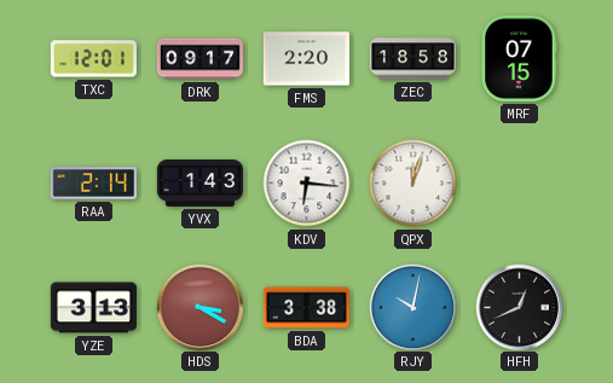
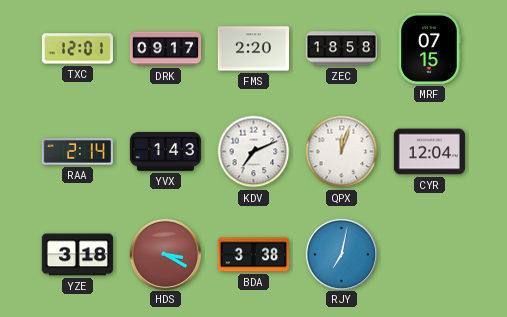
KDV: 6:16 -> 7:11
CYR: none -> 12:04
YZE: 3:13 -> 3:18
RJY: 10:02 -> 7:02
HFH: 12:41 -> none
